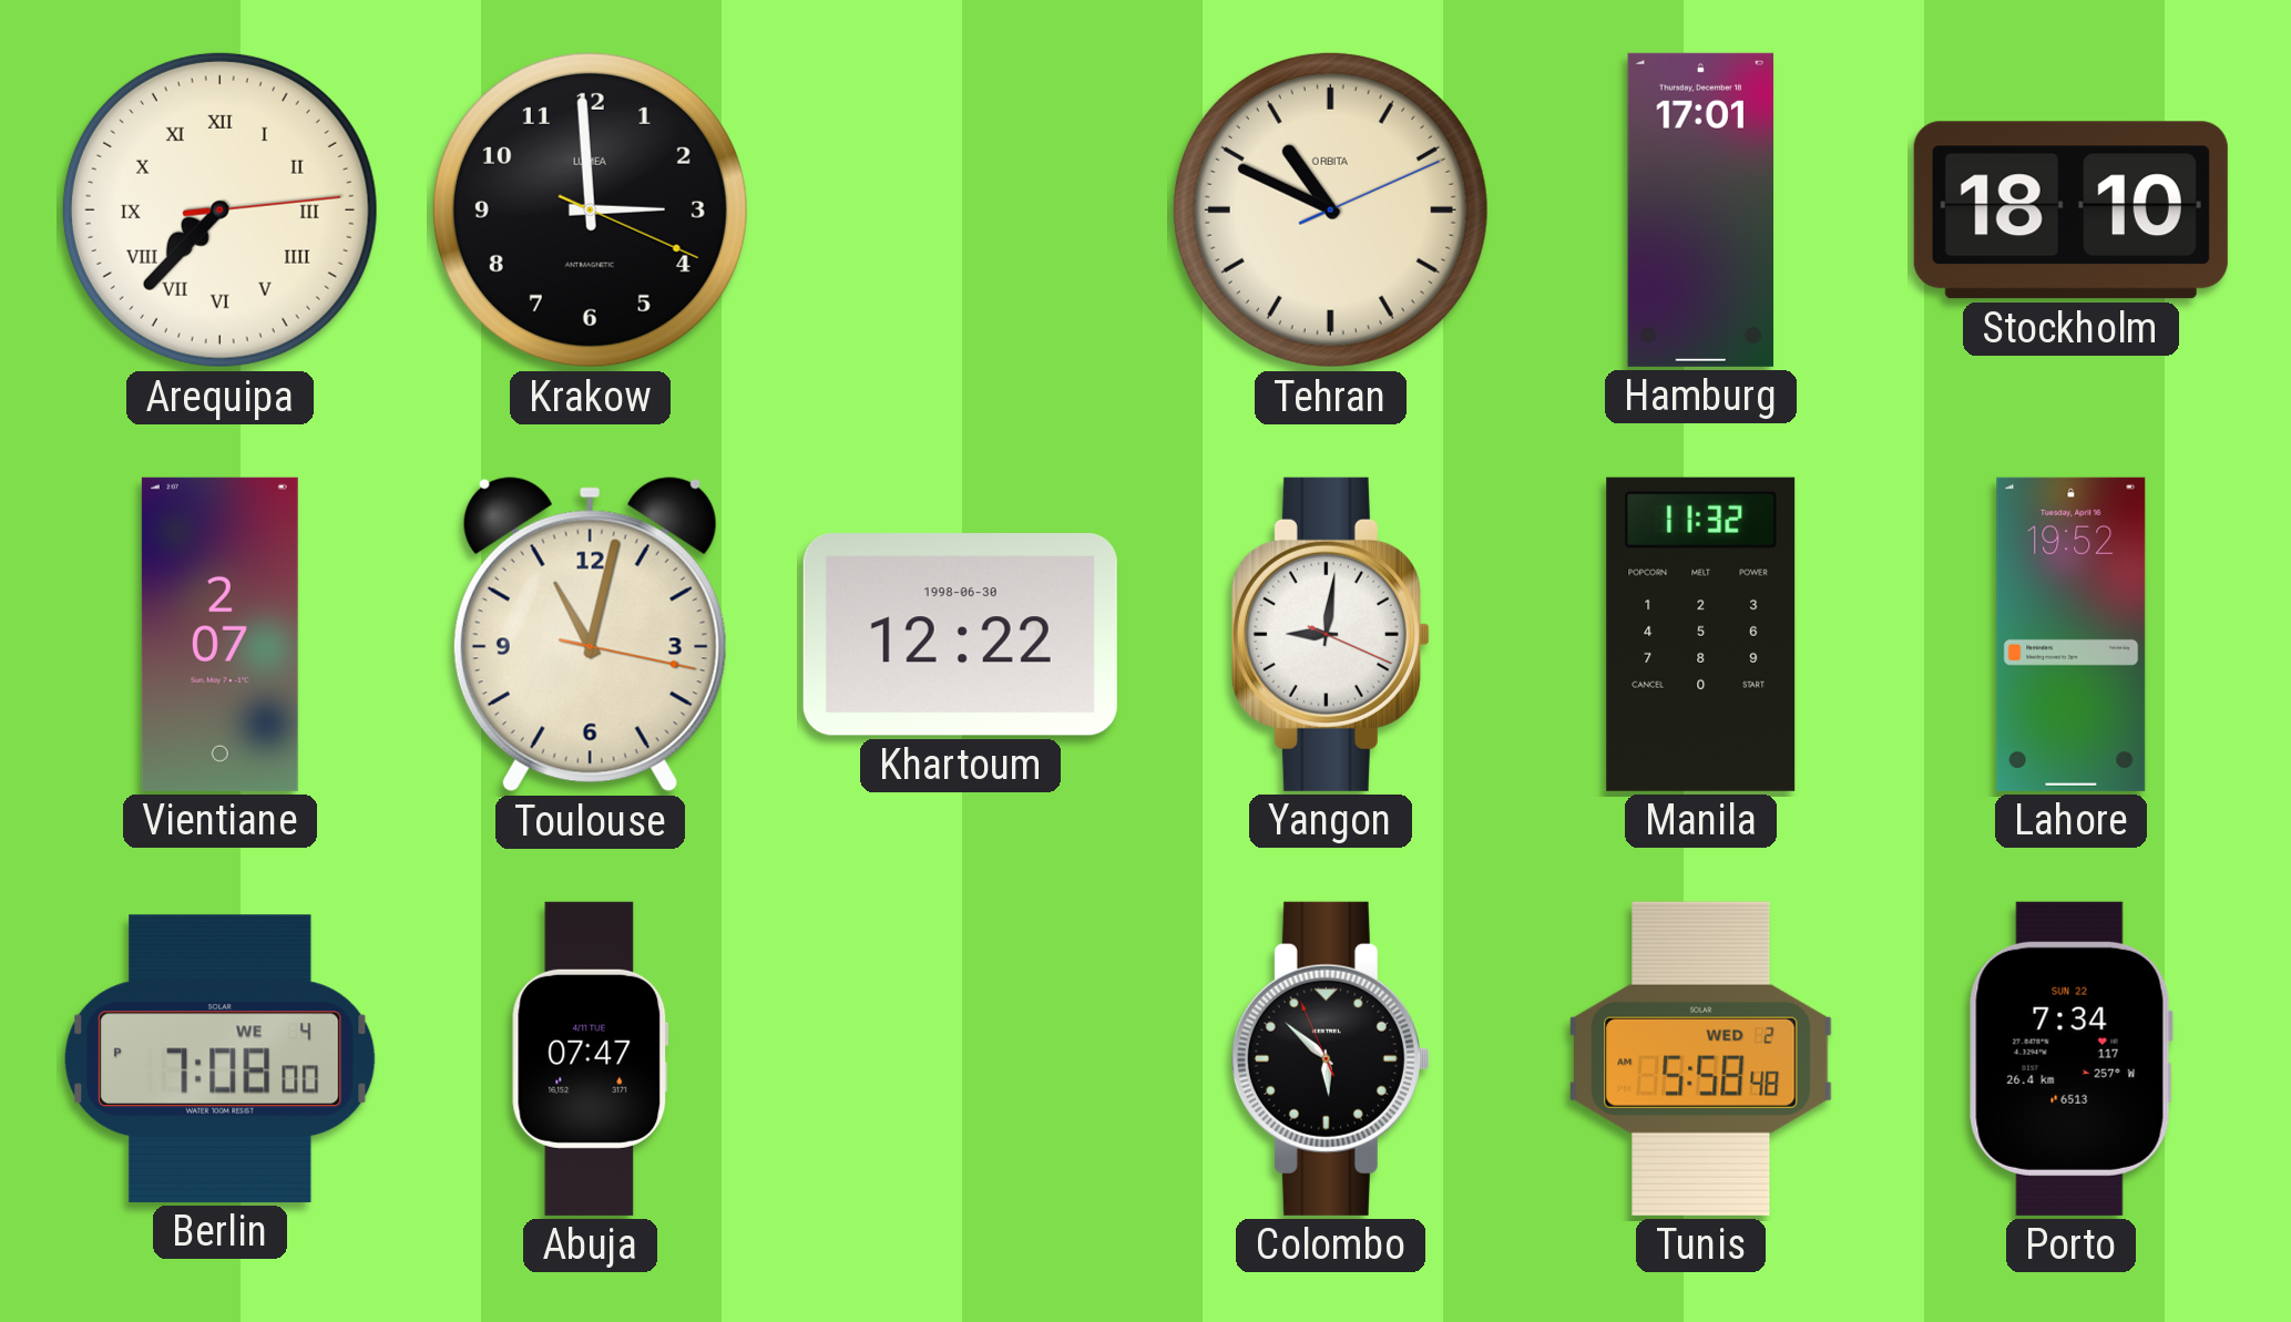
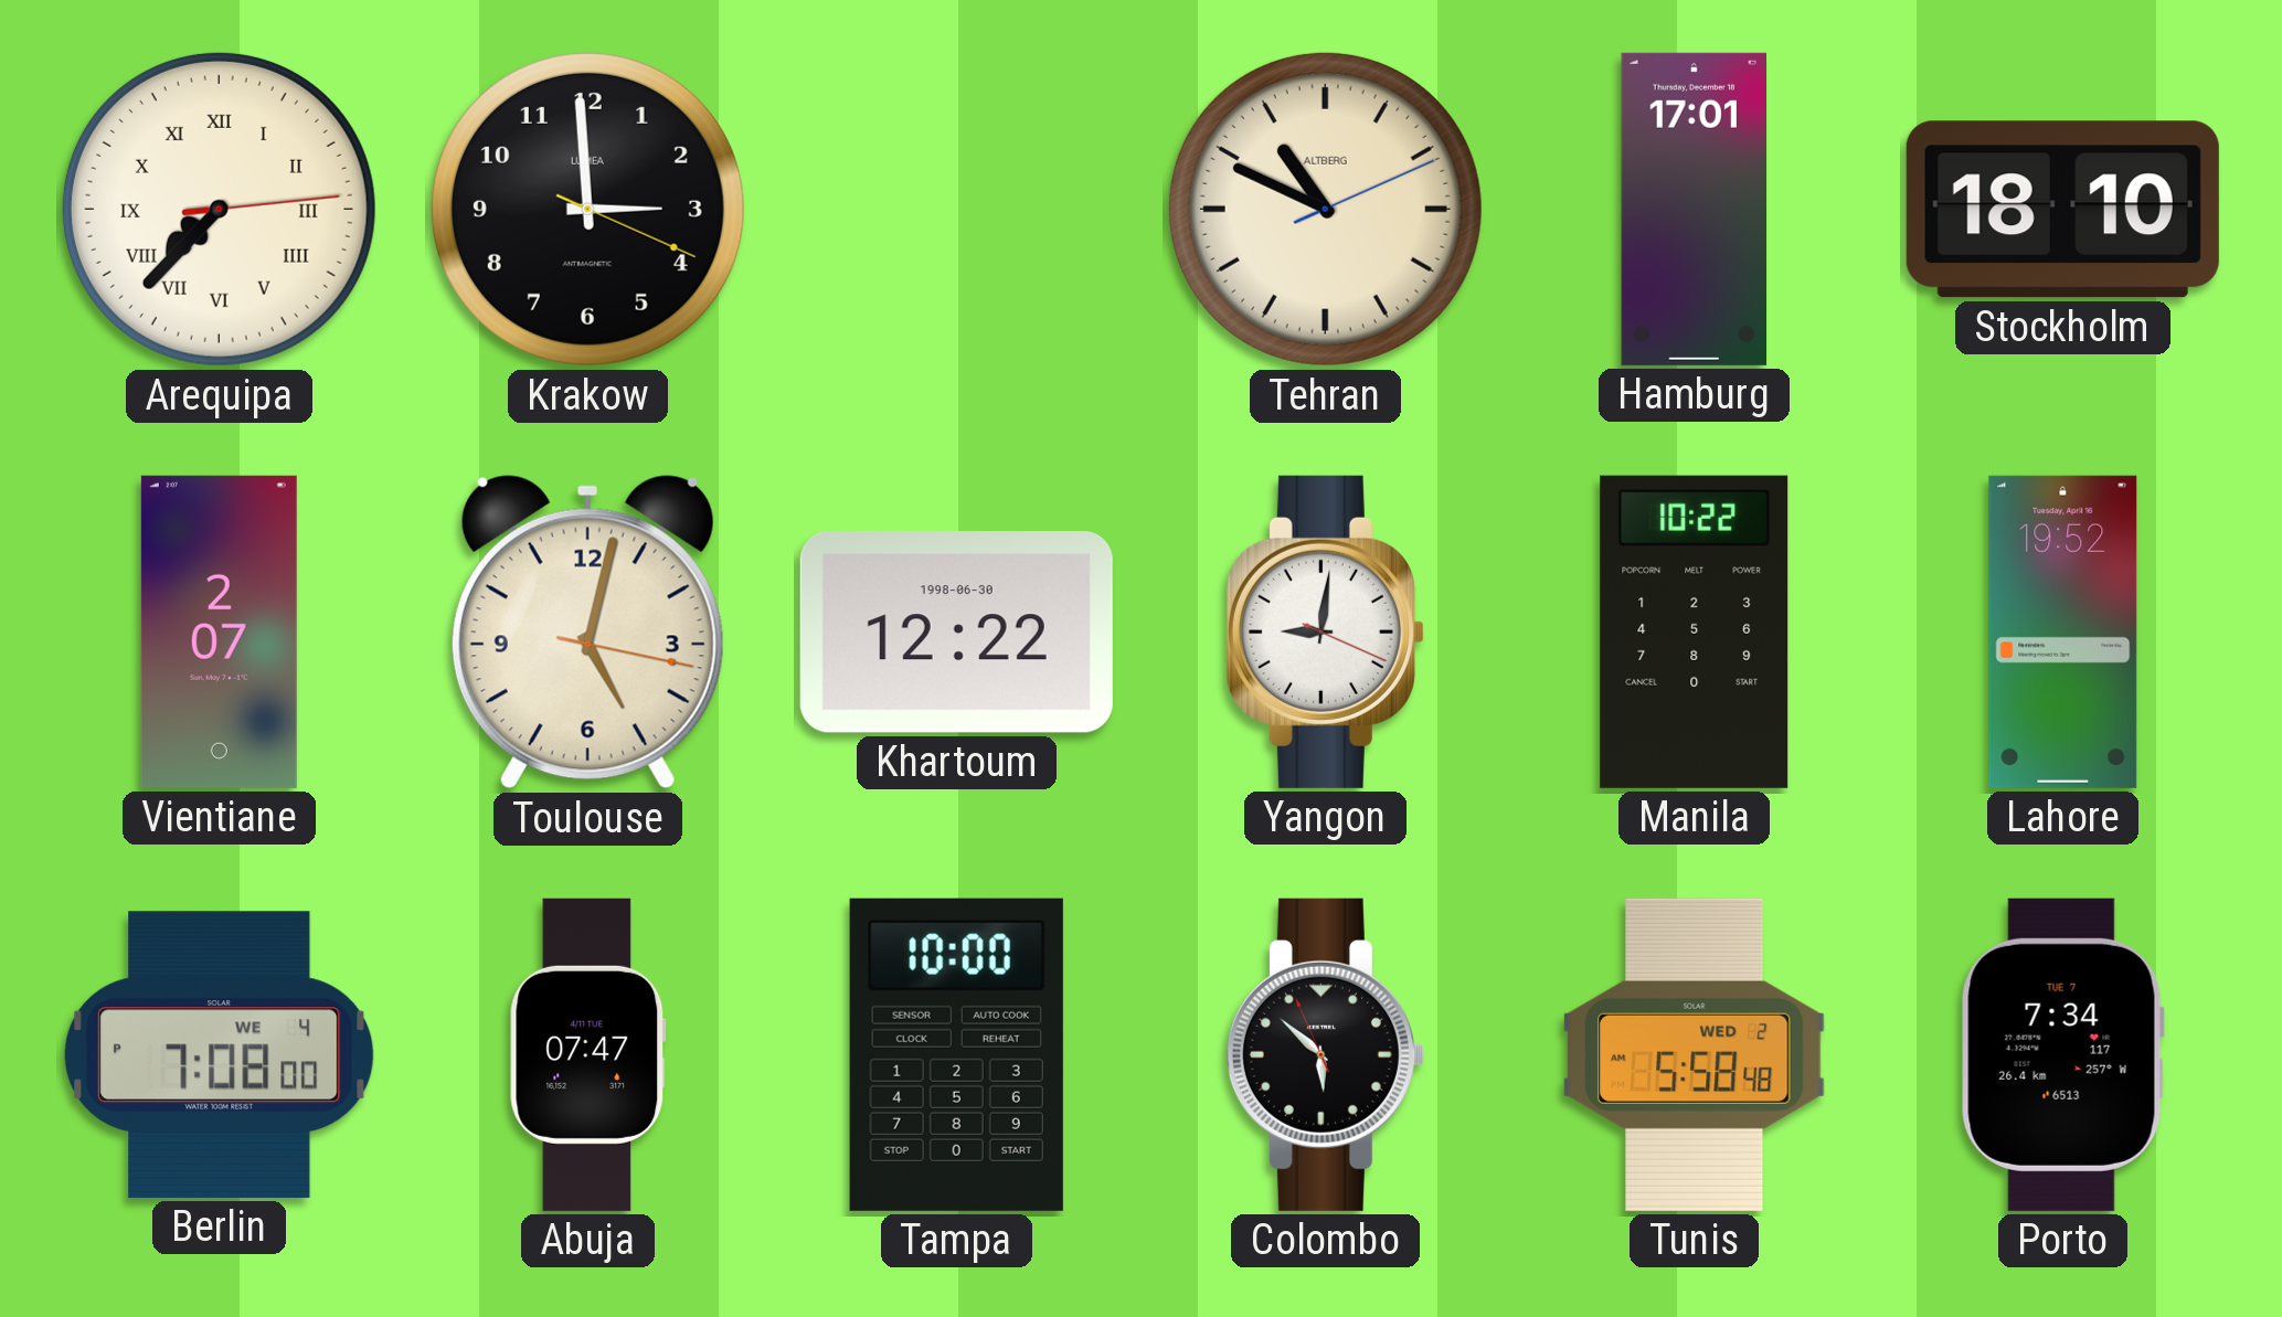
Tehran brand: ORBITA -> ALTBERG
Toulouse: 11:02 -> 5:02
Manila: 11:32 -> 10:22
Tampa: none -> 10:00
Porto date: SUN 22 -> TUE 7
